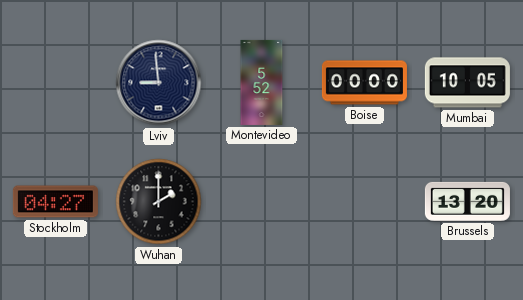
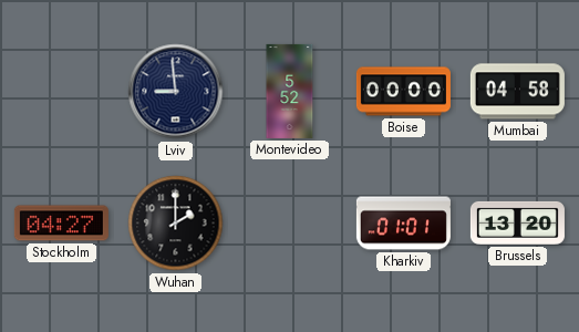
Mumbai: 10:05 -> 04:58
Kharkiv: none -> 01:01
